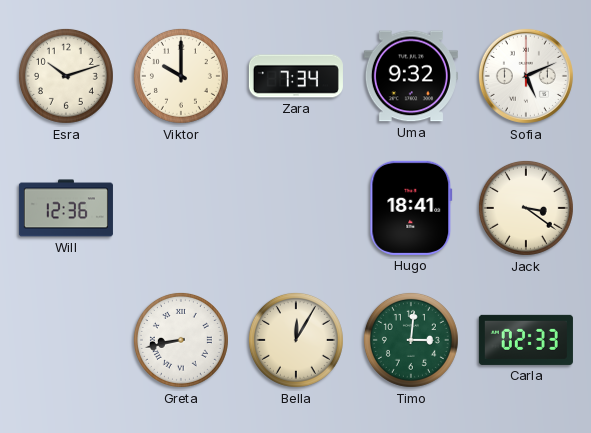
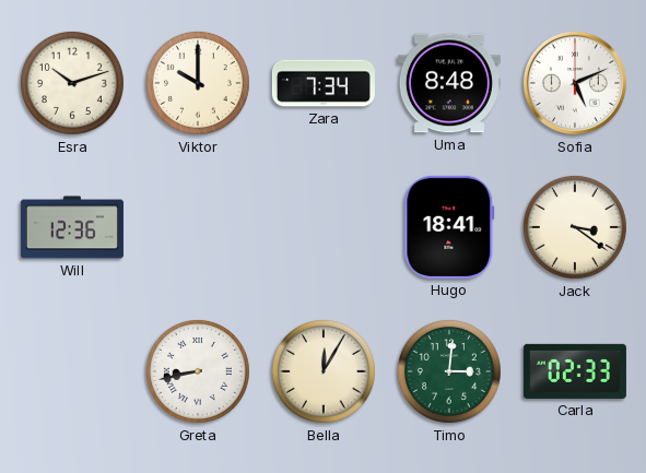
Uma: 9:32 -> 8:48
